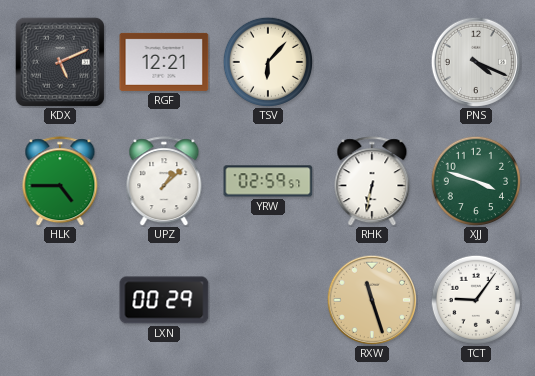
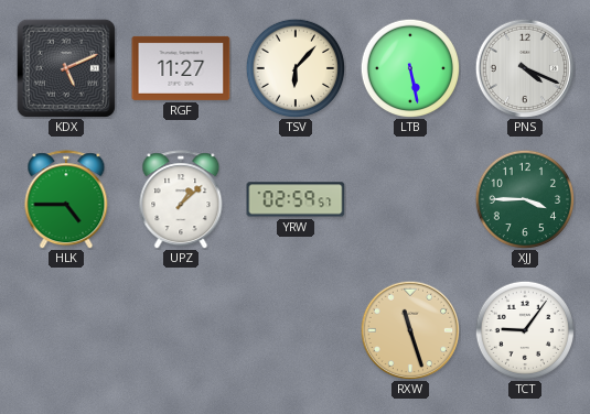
RGF: 12:21 -> 11:27
LTB: none -> 5:28
RHK: 6:32 -> none
XJJ: 3:48 -> 3:45
LXN: 00:29 -> none
